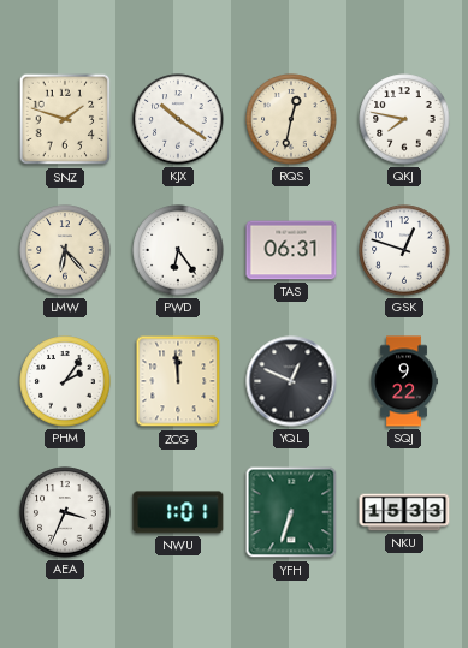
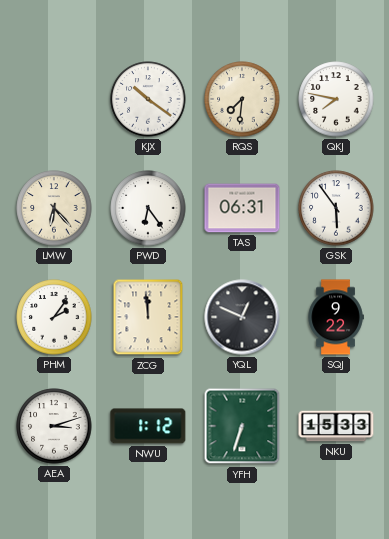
SNZ: 1:48 -> none
RQS: 12:32 -> 7:31
GSK: 12:48 -> 5:54
AEA: 3:34 -> 3:12
NWU: 1:01 -> 1:12
